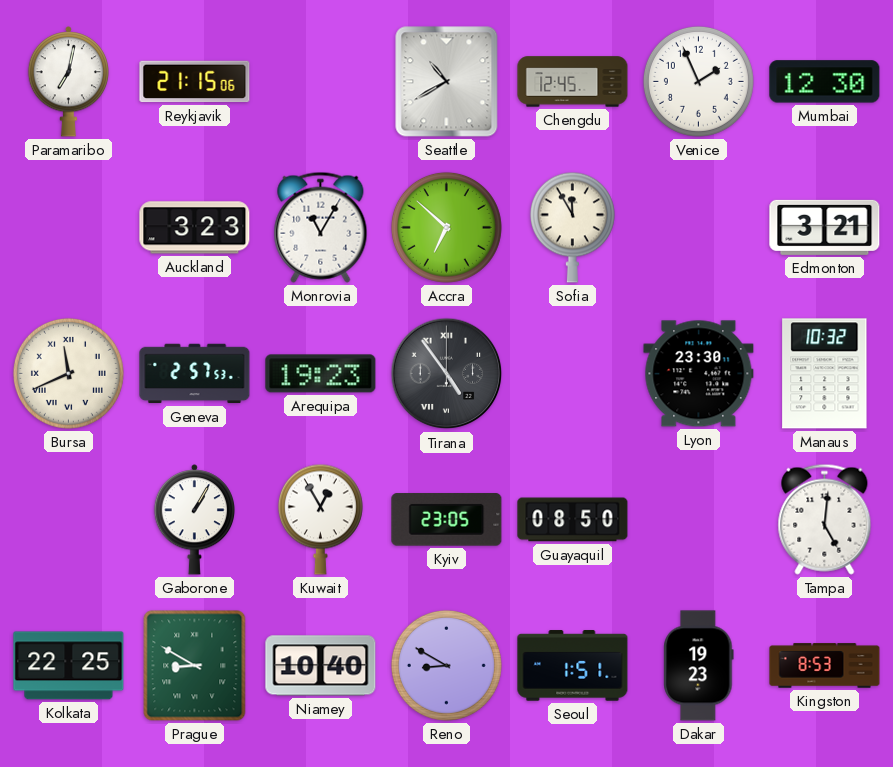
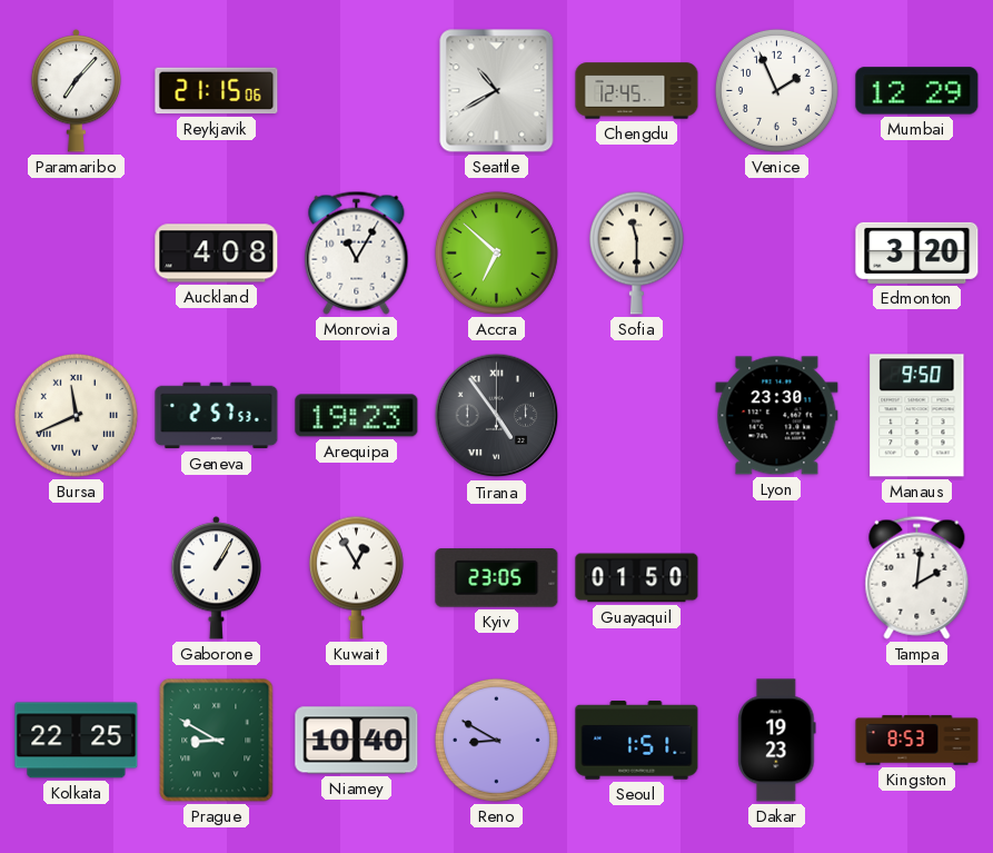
Paramaribo: 7:02 -> 7:07
Mumbai: 12:30 -> 12:29
Auckland: 3:23 -> 4:08
Sofia: 11:55 -> 11:30
Edmonton: 3:21 -> 3:20
Manaus: 10:32 -> 9:50
Guayaquil: 08:50 -> 01:50
Tampa: 5:01 -> 2:01
